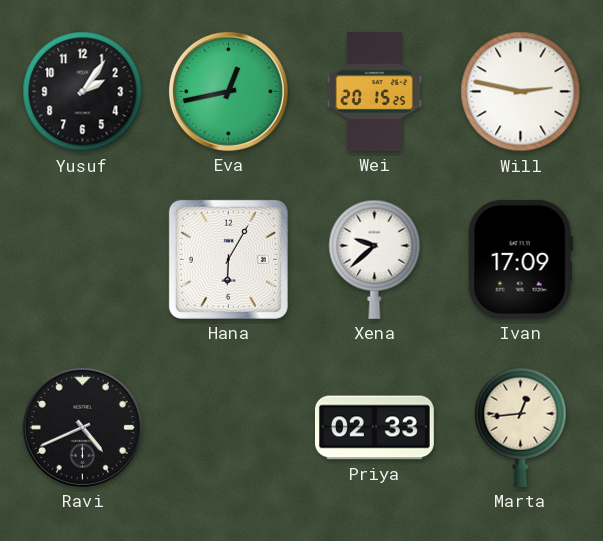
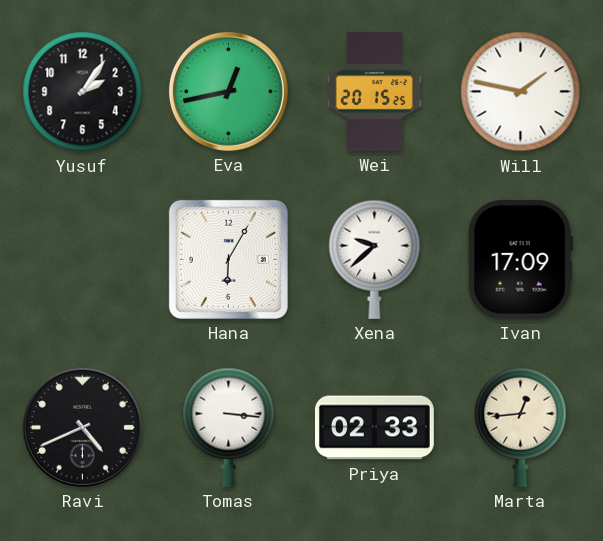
Will: 2:47 -> 1:47
Tomas: none -> 3:16
